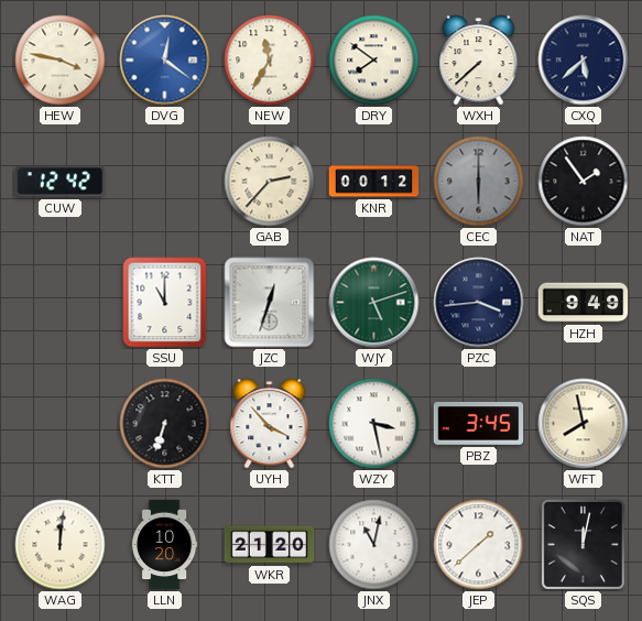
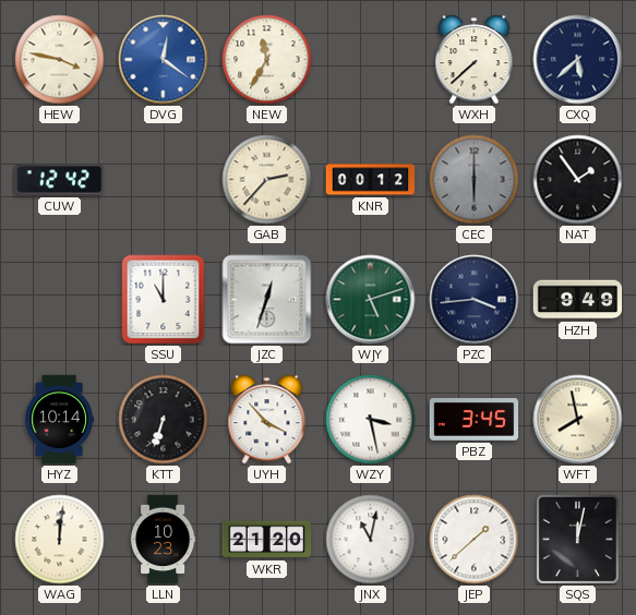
DRY: 7:51 -> none
HYZ: none -> 10:14
LLN: 10:20 -> 10:23
